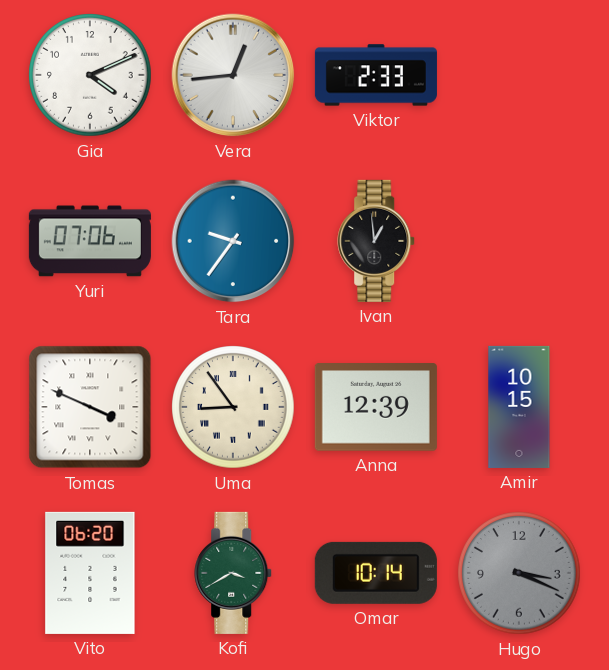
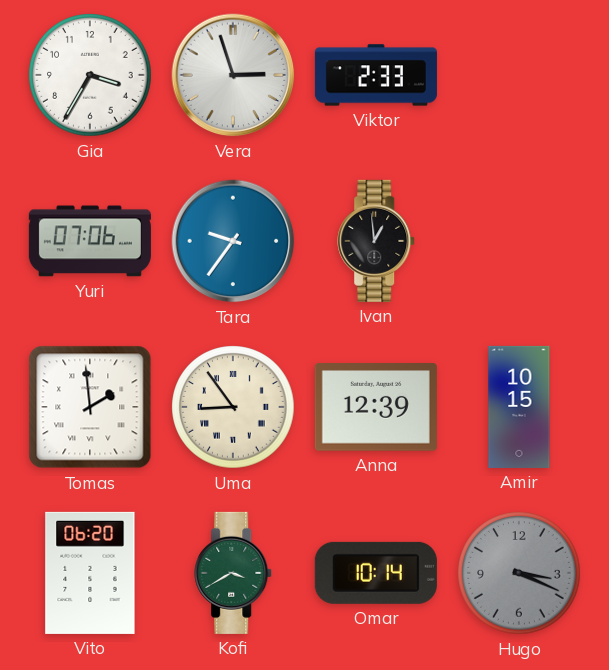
Gia: 4:11 -> 3:35
Vera: 12:44 -> 2:57
Tomas: 3:49 -> 1:59
